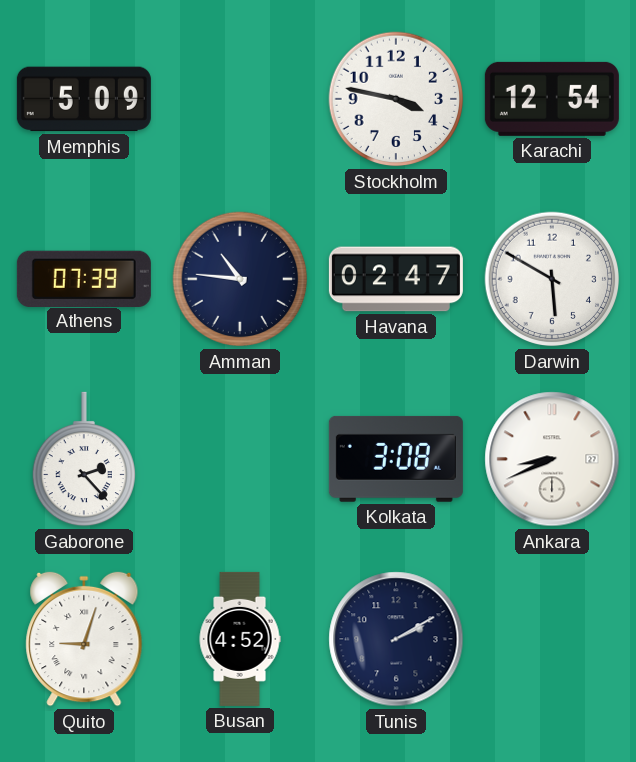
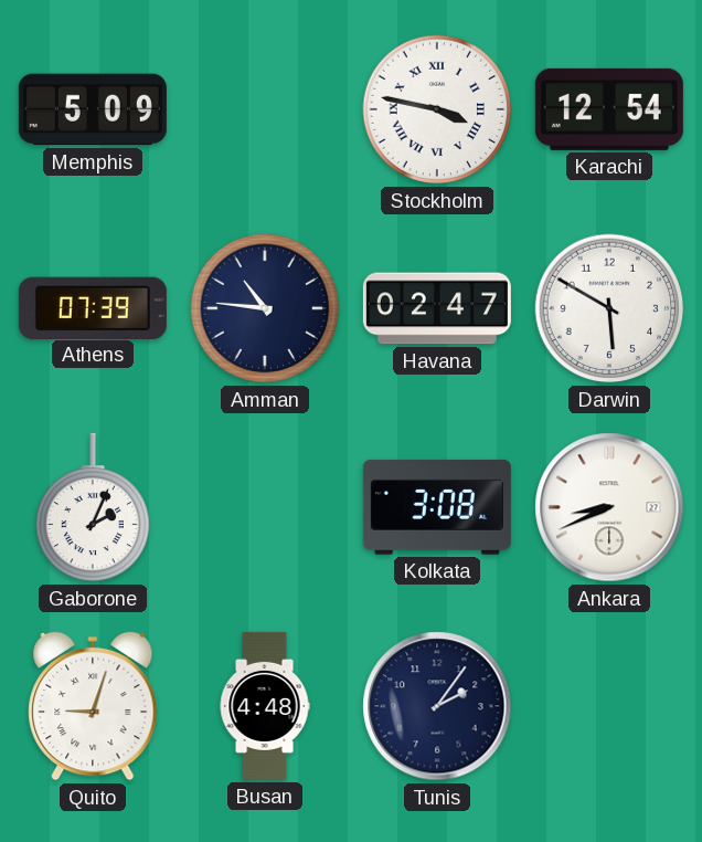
Stockholm numerals: Arabic -> Roman
Gaborone: 2:23 -> 2:04
Busan: 4:52 -> 4:48
Tunis: 2:10 -> 2:06
